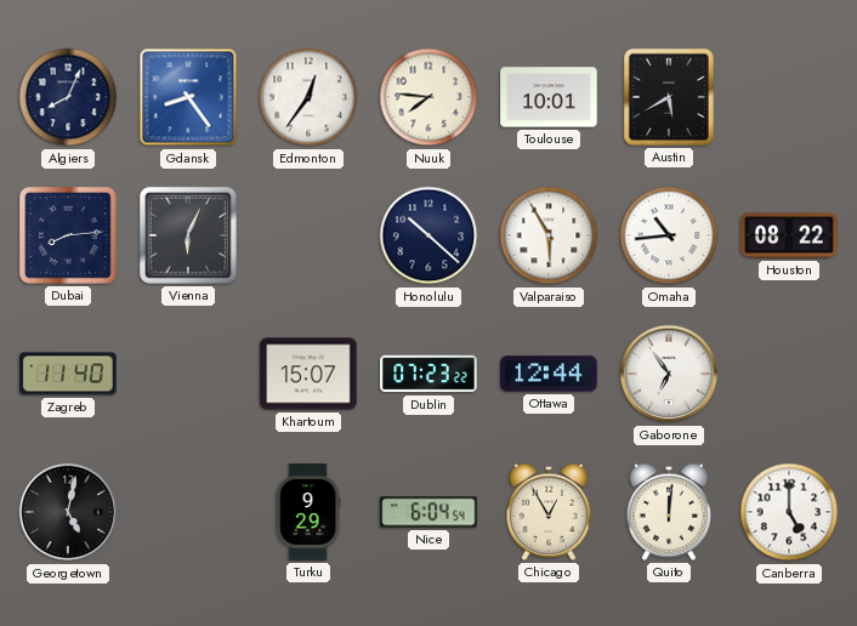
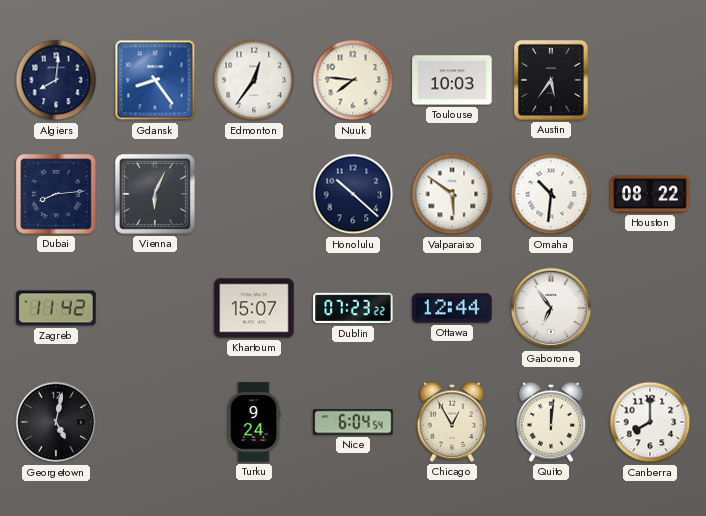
Algiers: 8:04 -> 8:01
Toulouse: 10:01 -> 10:03
Austin: 5:40 -> 5:36
Valparaiso: 5:55 -> 5:51
Omaha: 10:44 -> 10:31
Zagreb: 11:40 -> 11:42
Turku: 9:29 -> 9:24
Canberra: 5:00 -> 8:00
